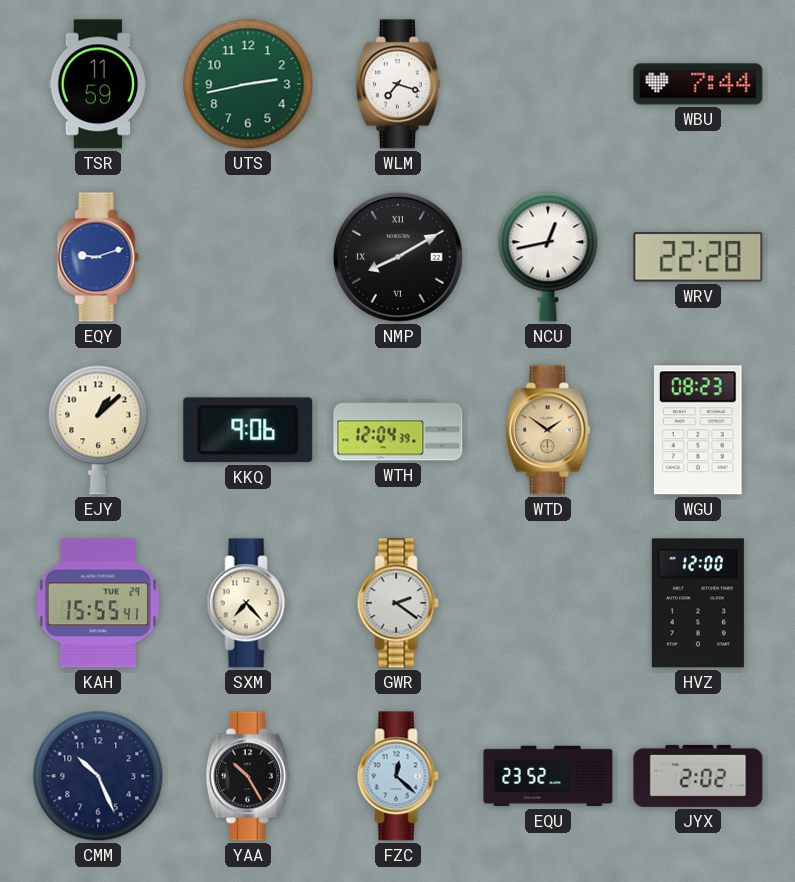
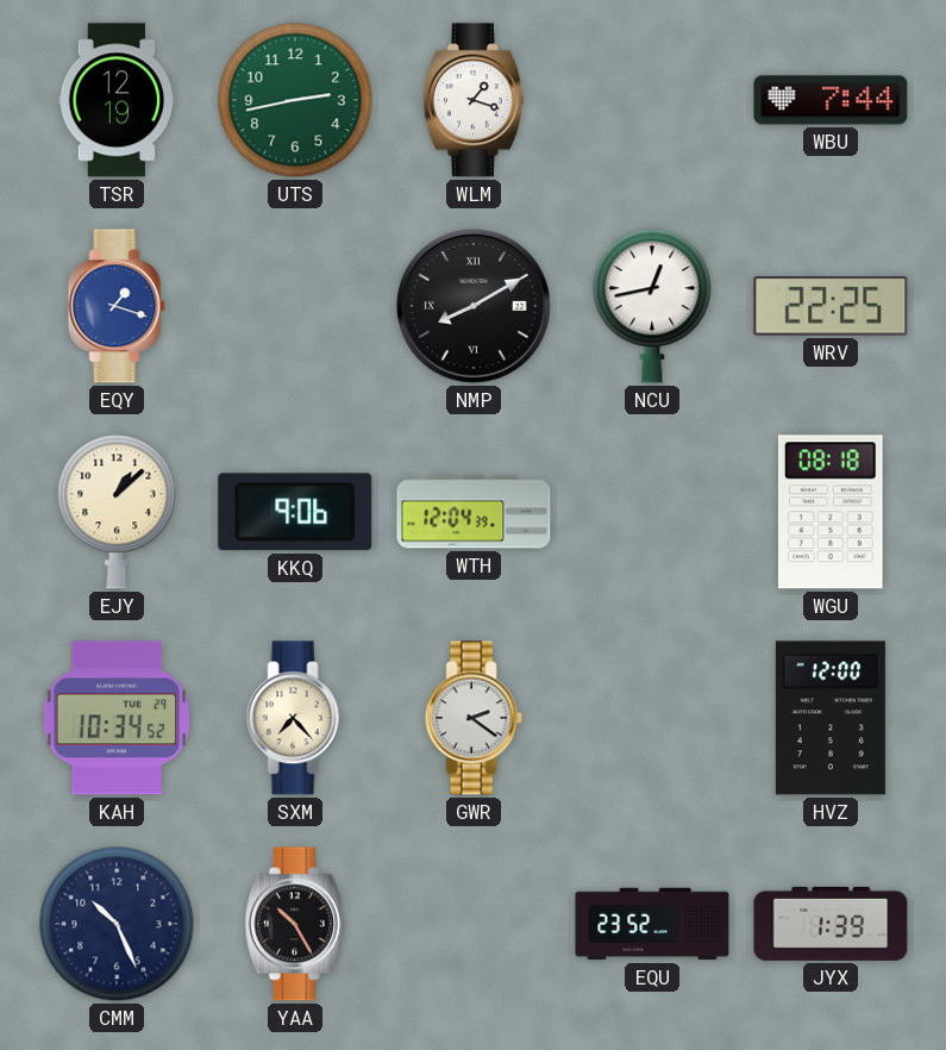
TSR: 11:59 -> 12:19
WLM: 7:18 -> 1:18
EQY: 9:12 -> 1:18
WRV: 22:28 -> 22:25
WTD: 1:51 -> none
WGU: 08:23 -> 08:18
KAH: 15:55 -> 10:34
FZC: 12:22 -> none
JYX: 2:02 -> 1:39
